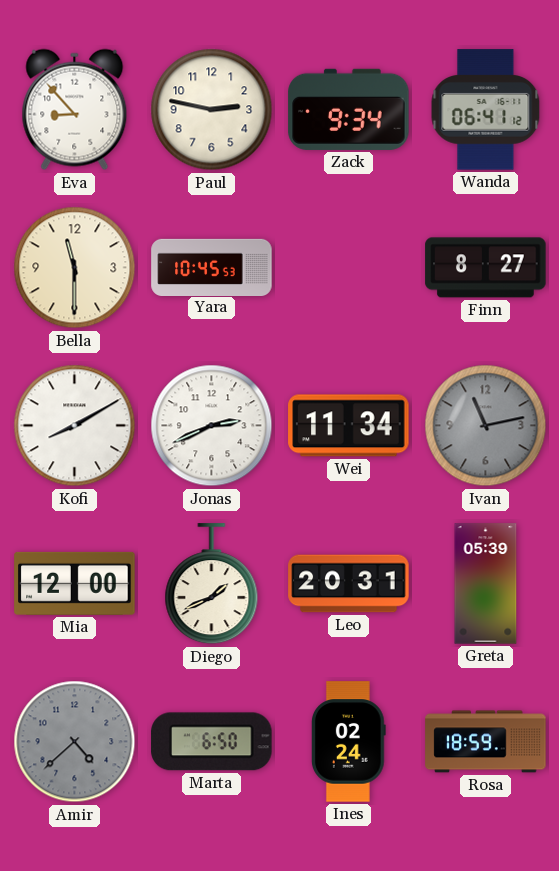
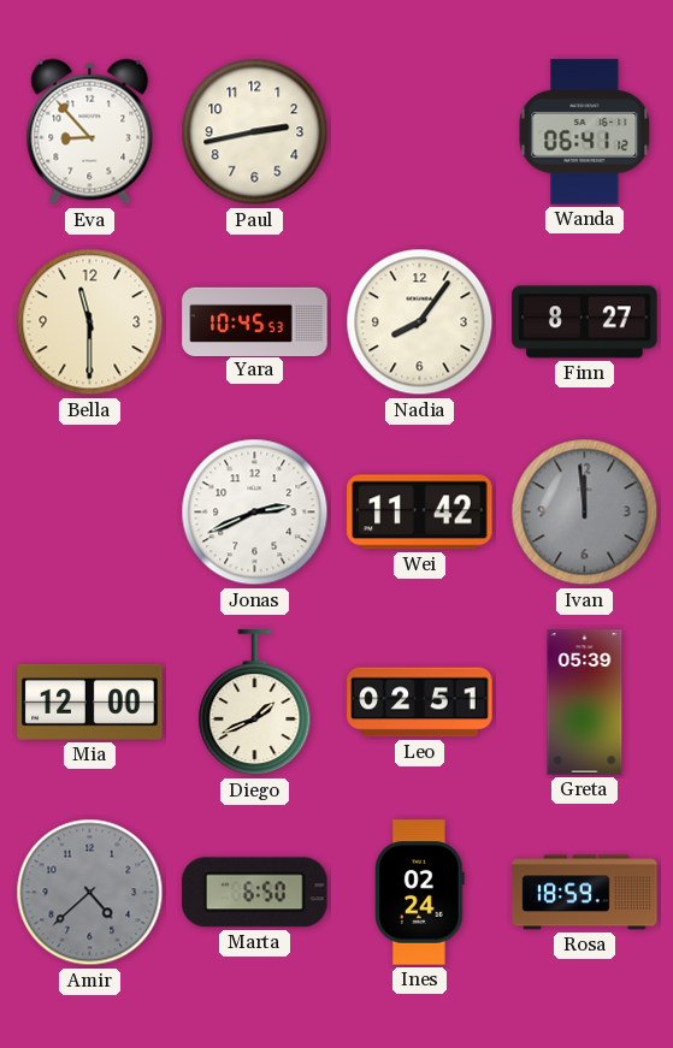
Paul: 2:47 -> 2:43
Zack: 9:34 -> none
Nadia: none -> 8:06
Kofi: 8:10 -> none
Wei: 11:34 -> 11:42
Ivan: 11:13 -> 11:59
Leo: 20:31 -> 02:51
